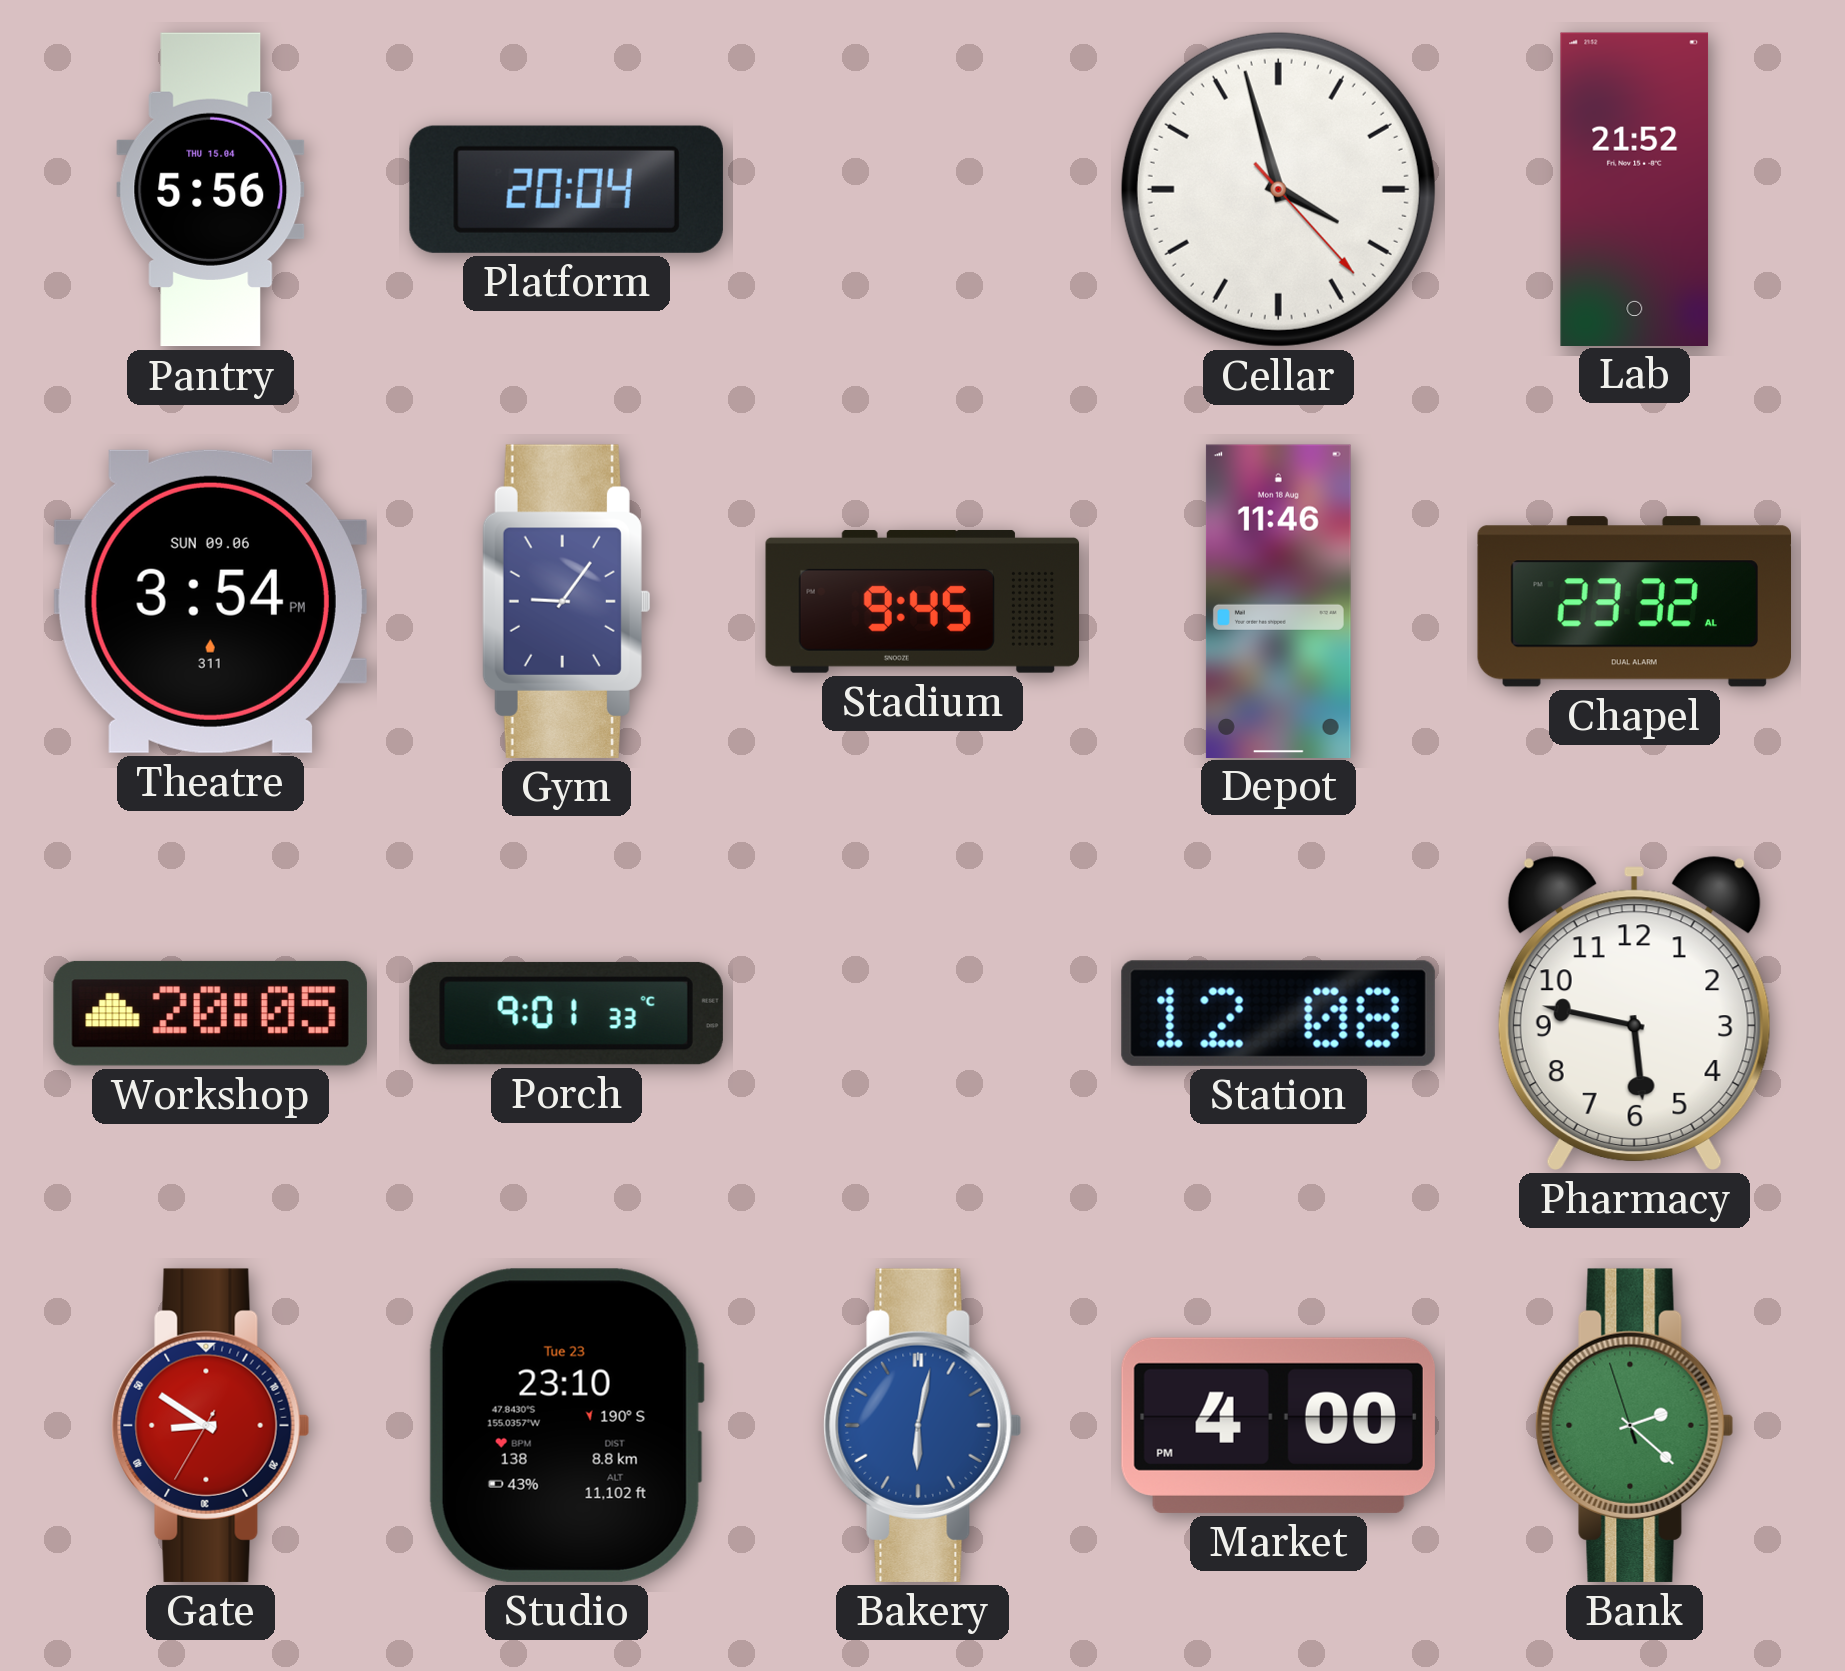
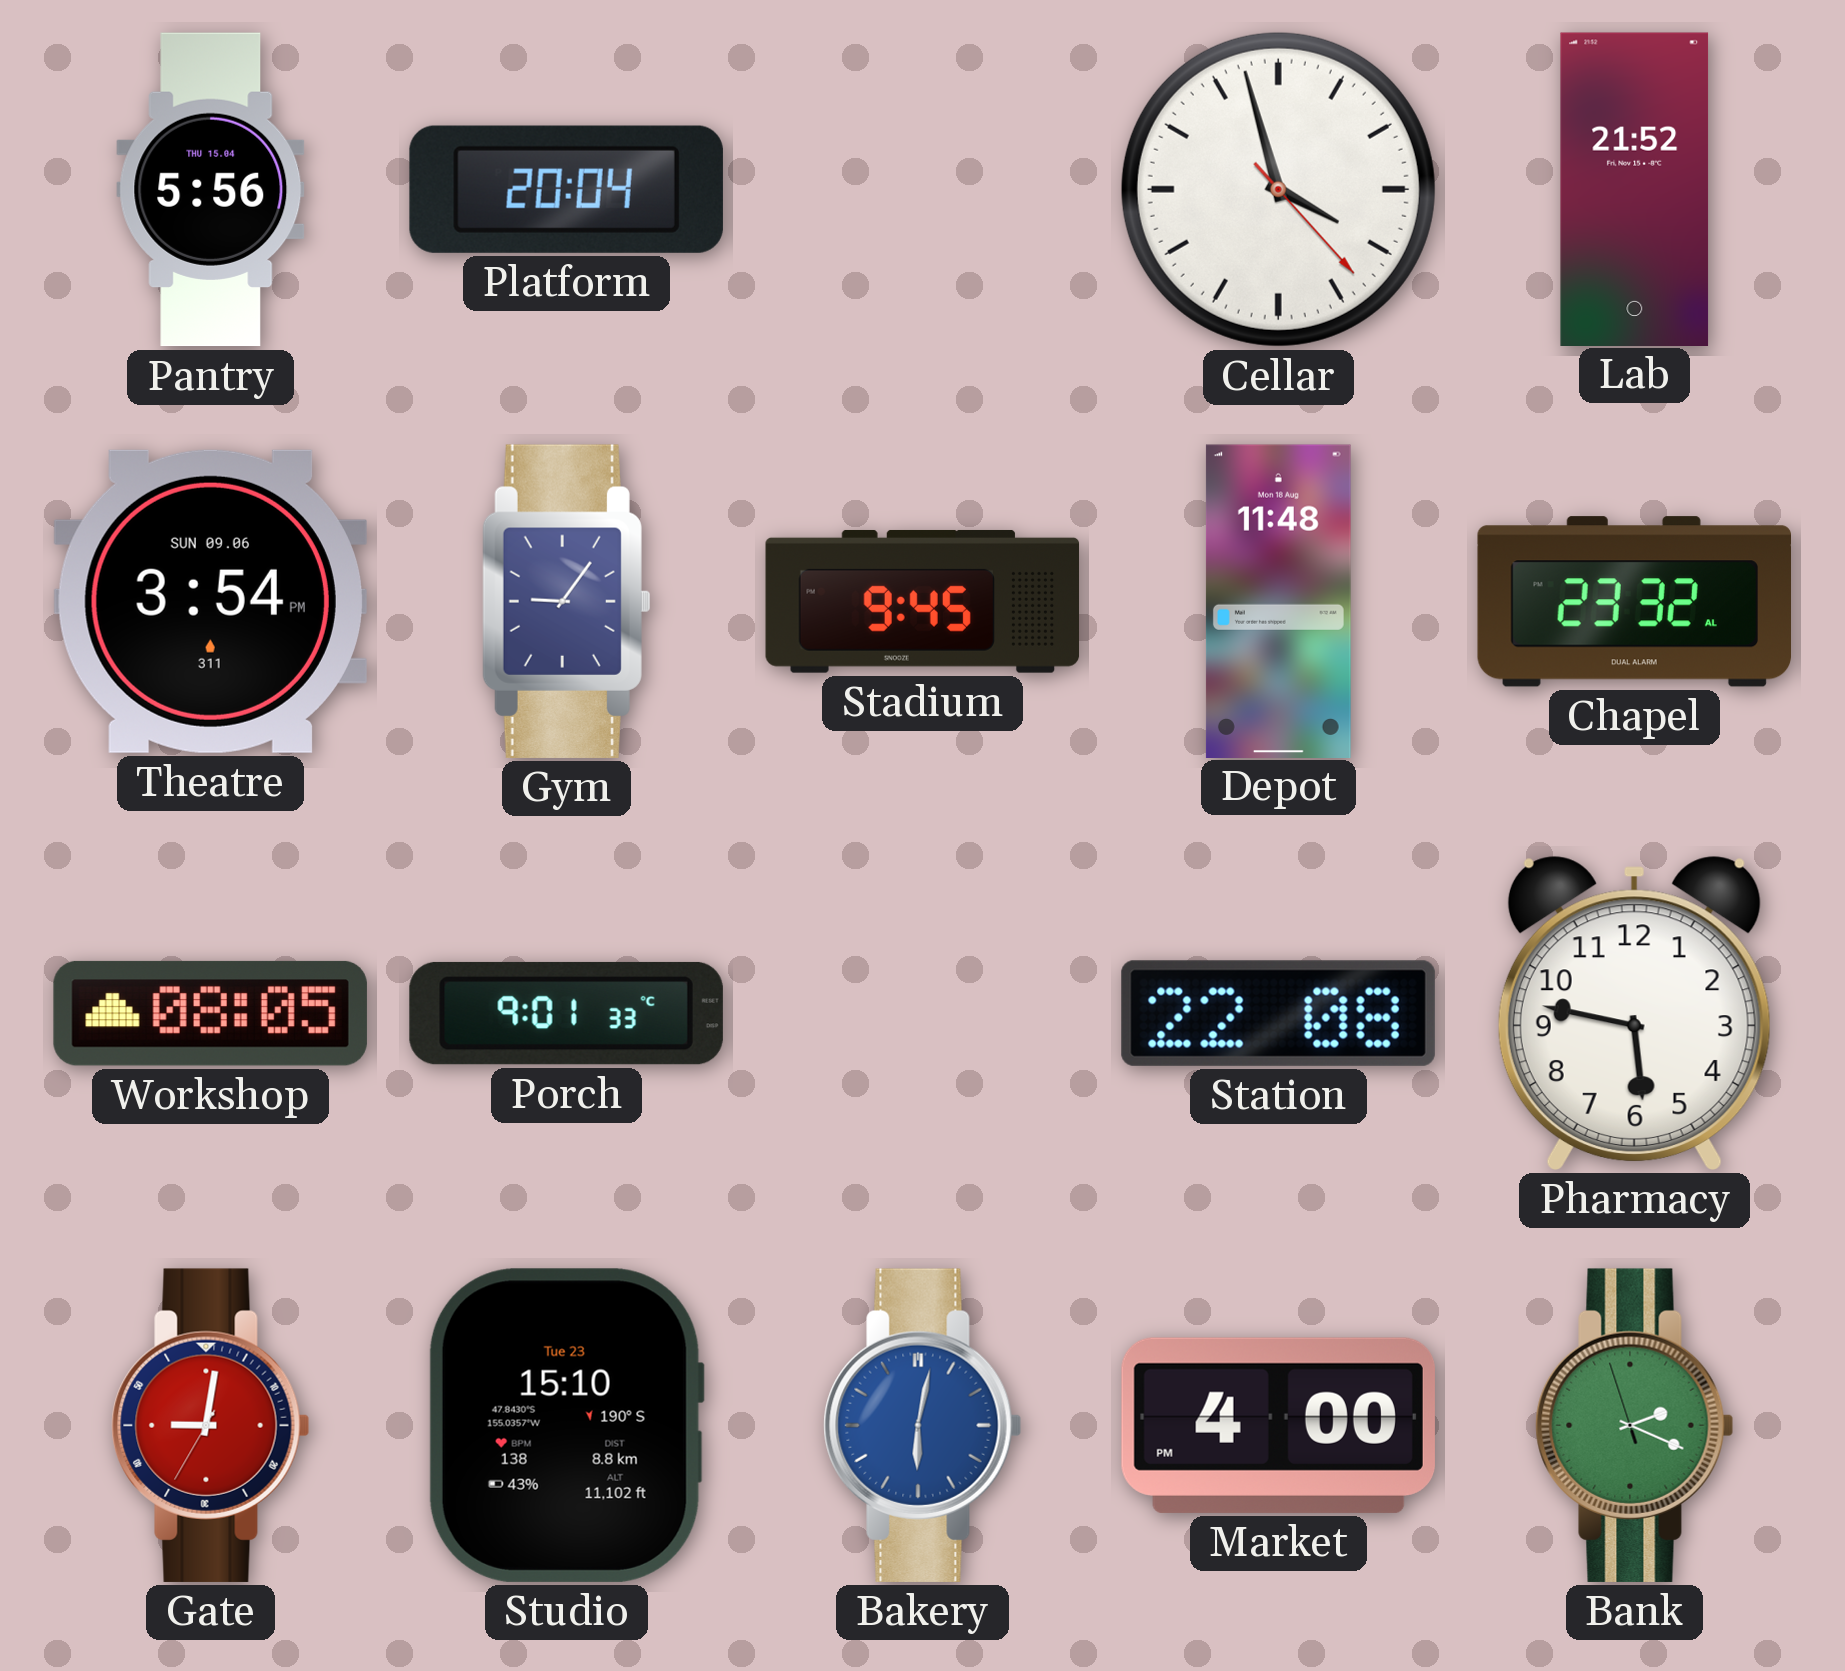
Depot: 11:46 -> 11:48
Workshop: 20:05 -> 08:05
Station: 12:08 -> 22:08
Gate: 8:50 -> 9:01
Studio: 23:10 -> 15:10
Bank: 2:21 -> 2:18
